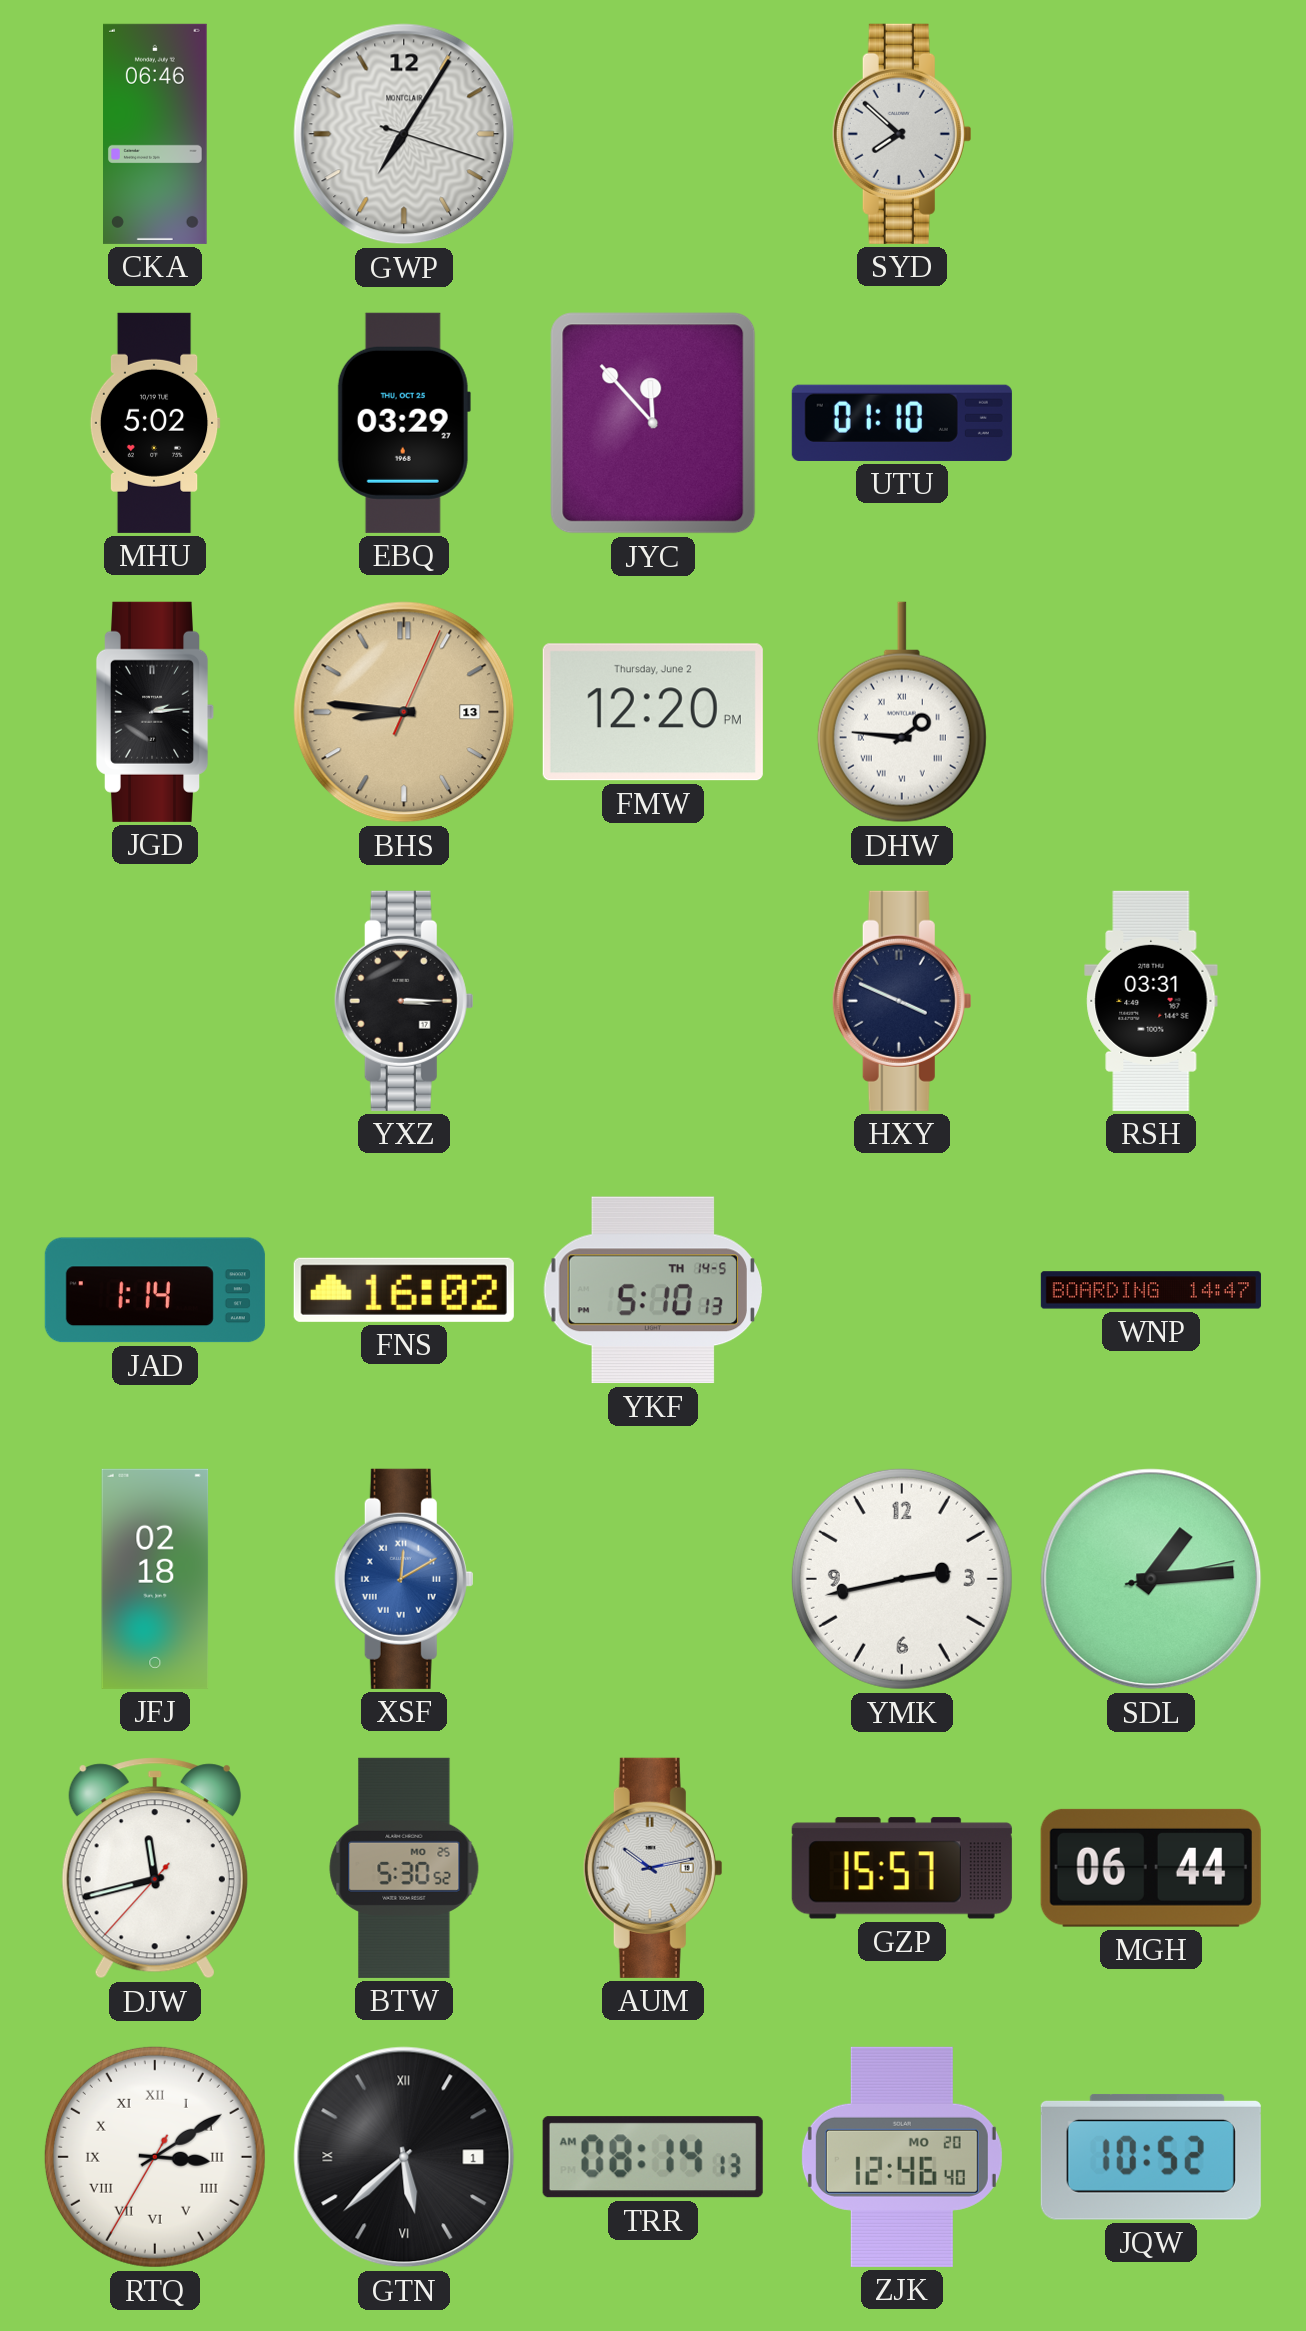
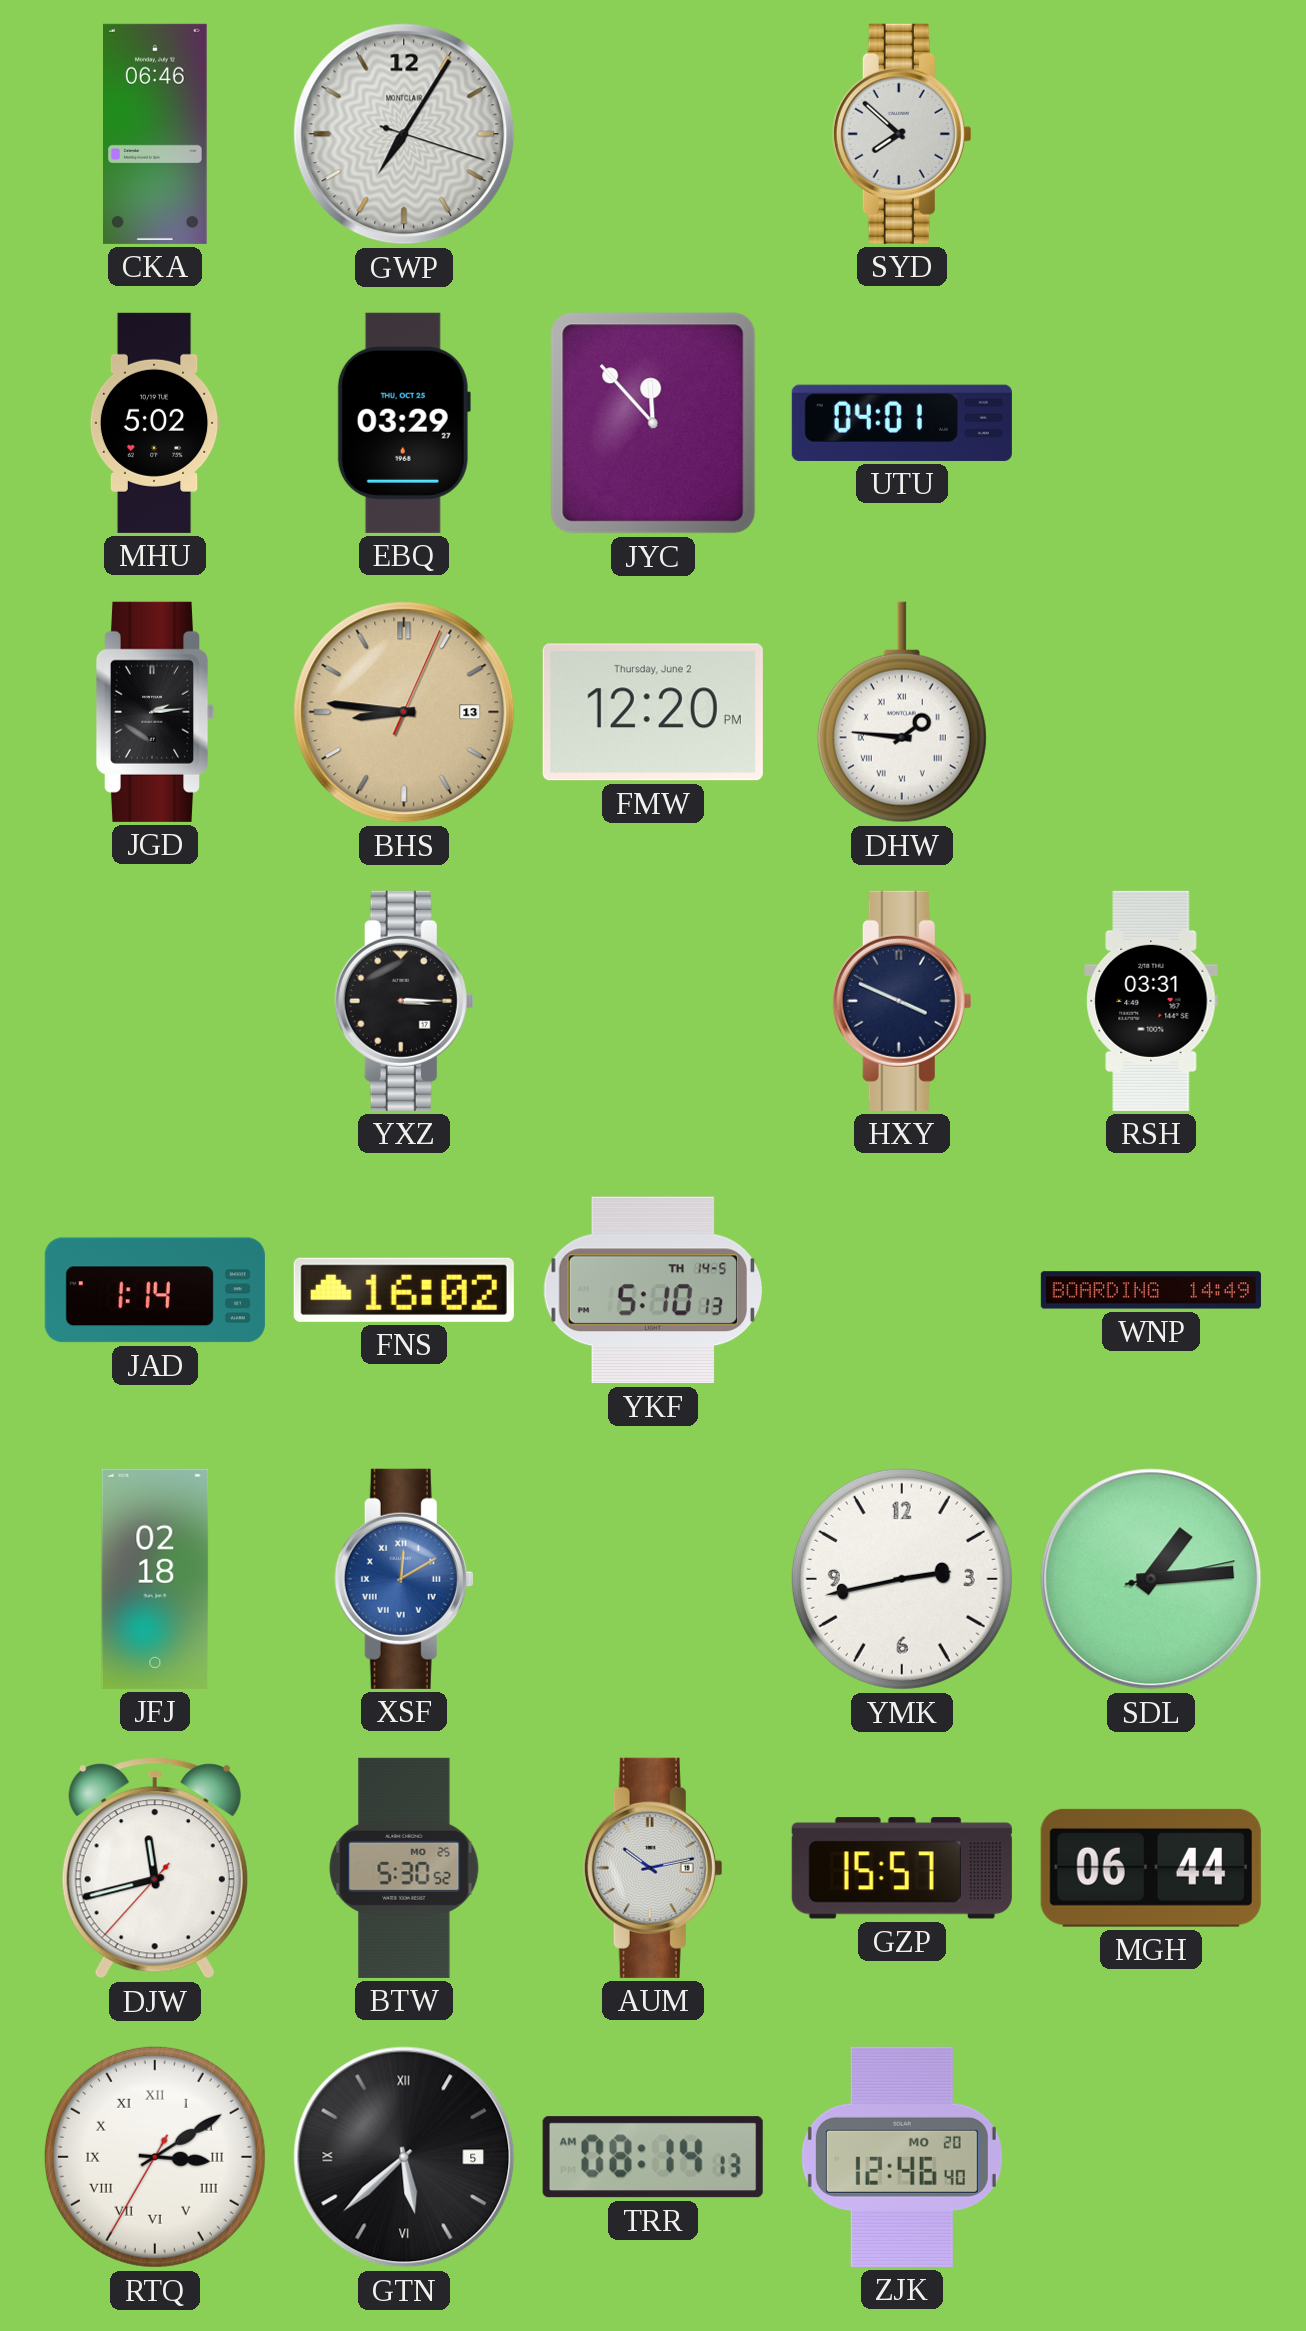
UTU: 01:10 -> 04:01
WNP: 14:47 -> 14:49
GTN date: 1 -> 5
JQW: 10:52 -> none
